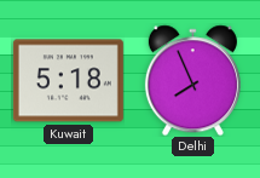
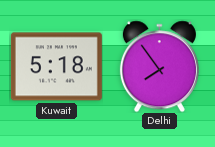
Delhi: 7:56 -> 7:54
